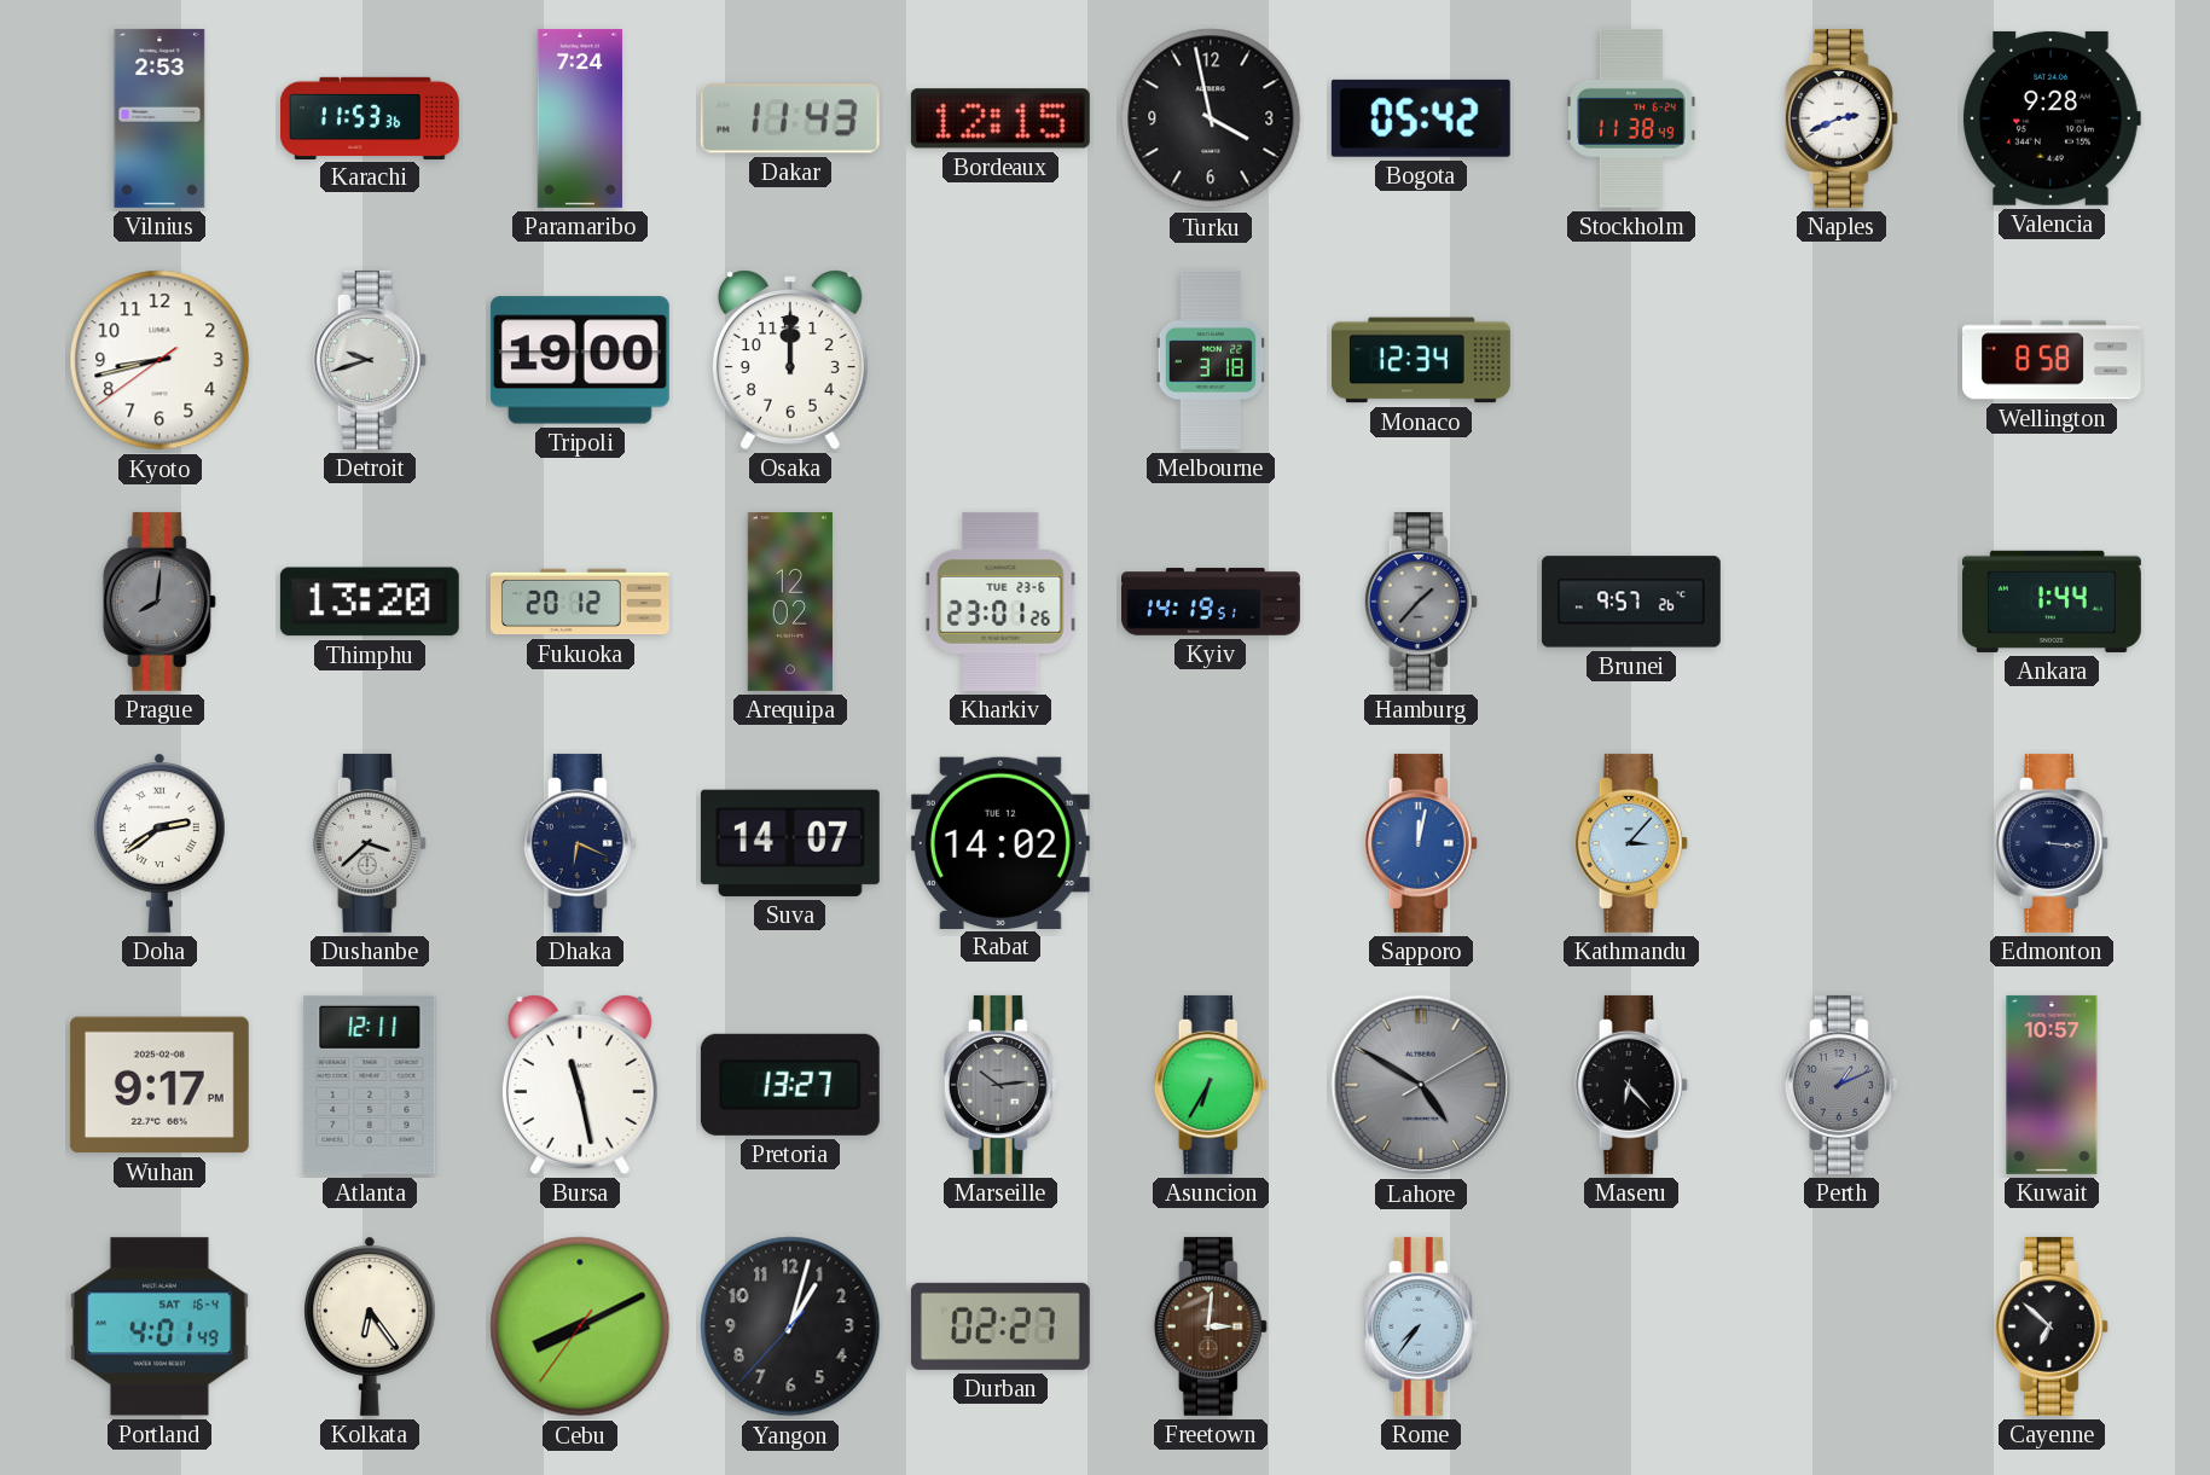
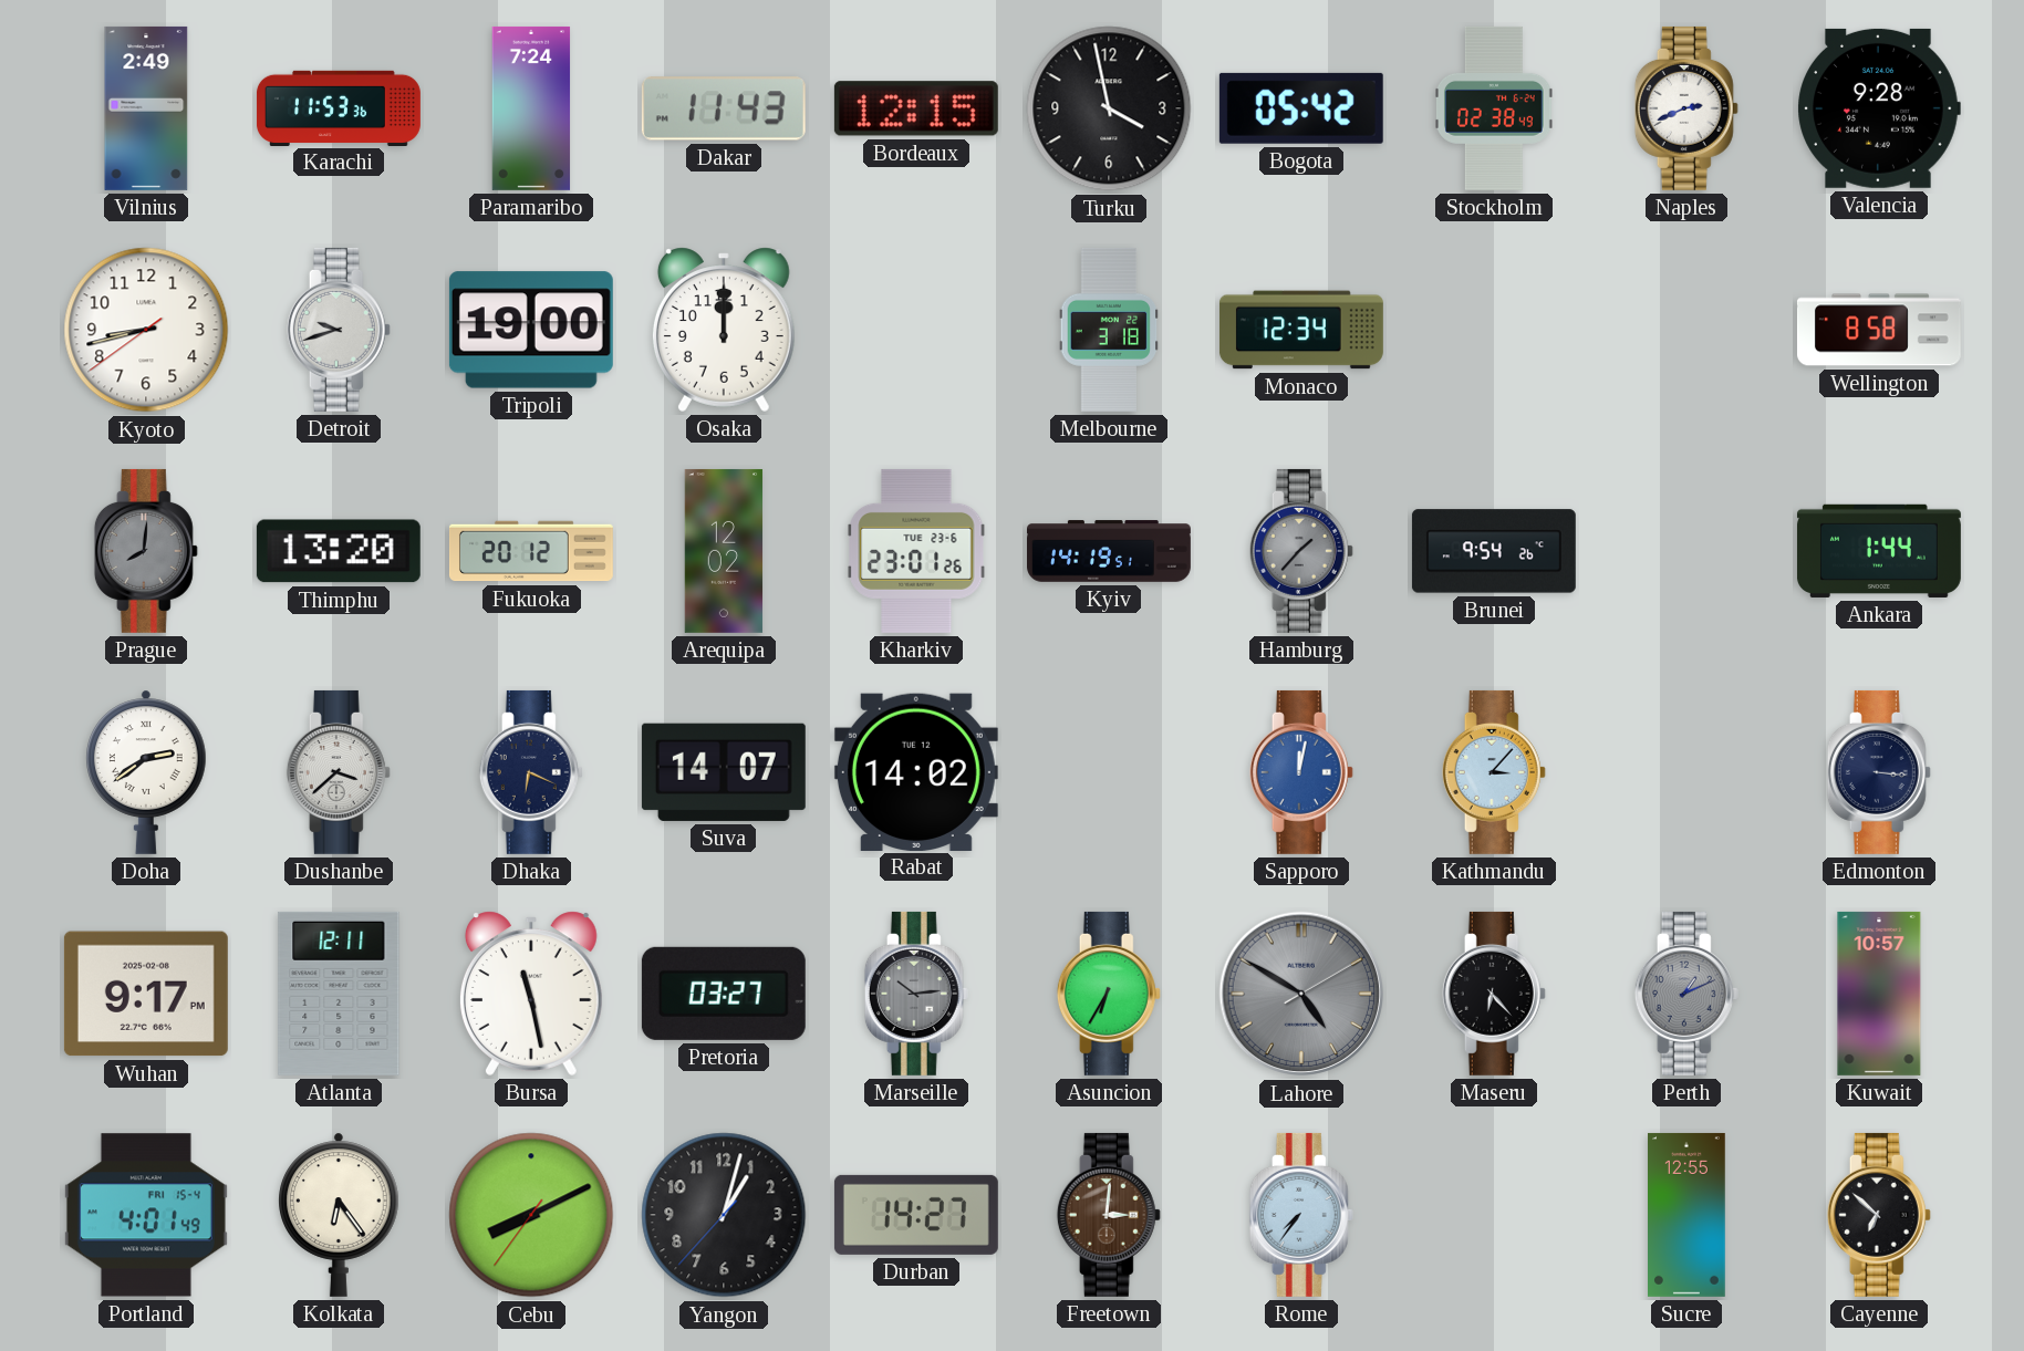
Vilnius: 2:53 -> 2:49
Stockholm: 11:38 -> 02:38
Brunei: 9:57 -> 9:54
Pretoria: 13:27 -> 03:27
Portland date: SAT 16-4 -> FRI 15-4
Durban: 02:27 -> 14:27
Sucre: none -> 12:55
